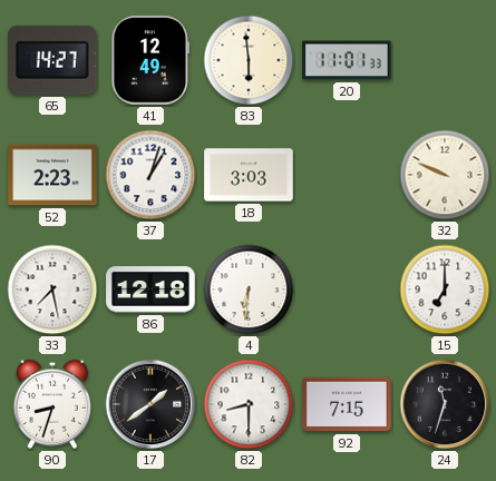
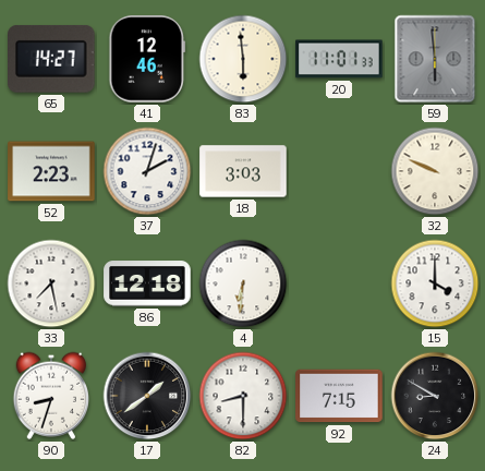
41: 12:49 -> 12:46
59: none -> 5:59
37: 1:03 -> 2:03
15: 7:00 -> 4:00
24: 11:33 -> 8:50
